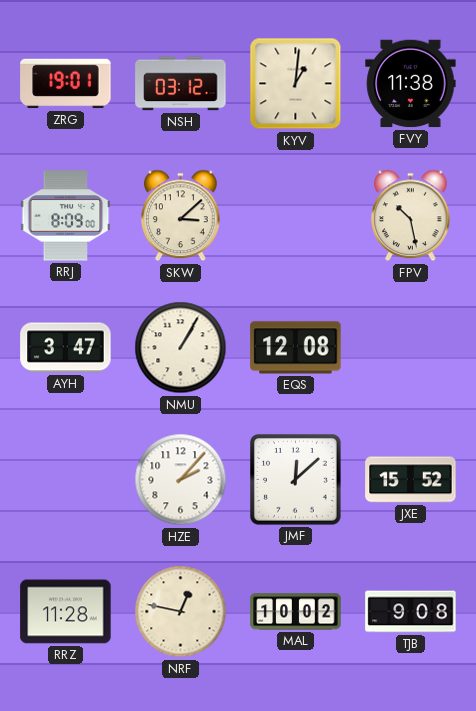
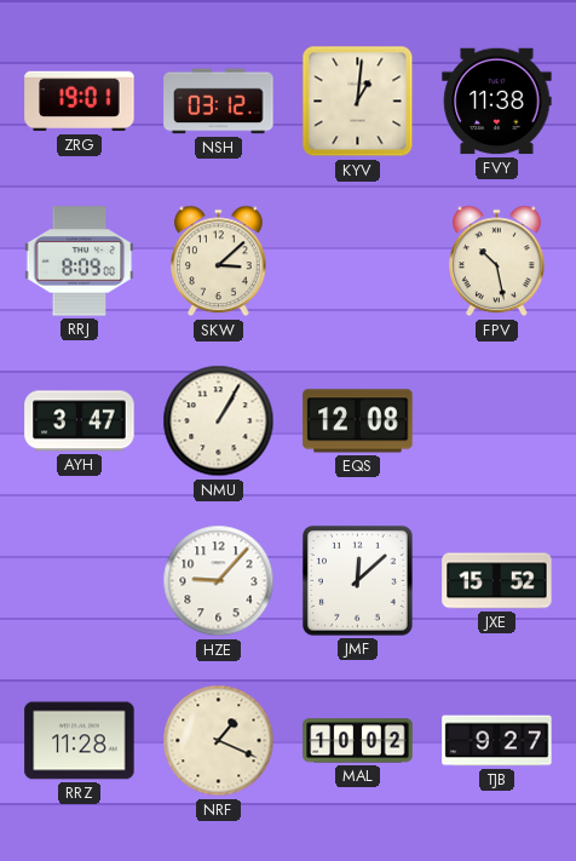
HZE: 2:07 -> 9:07
NRF: 12:47 -> 1:19
TJB: 9:08 -> 9:27
